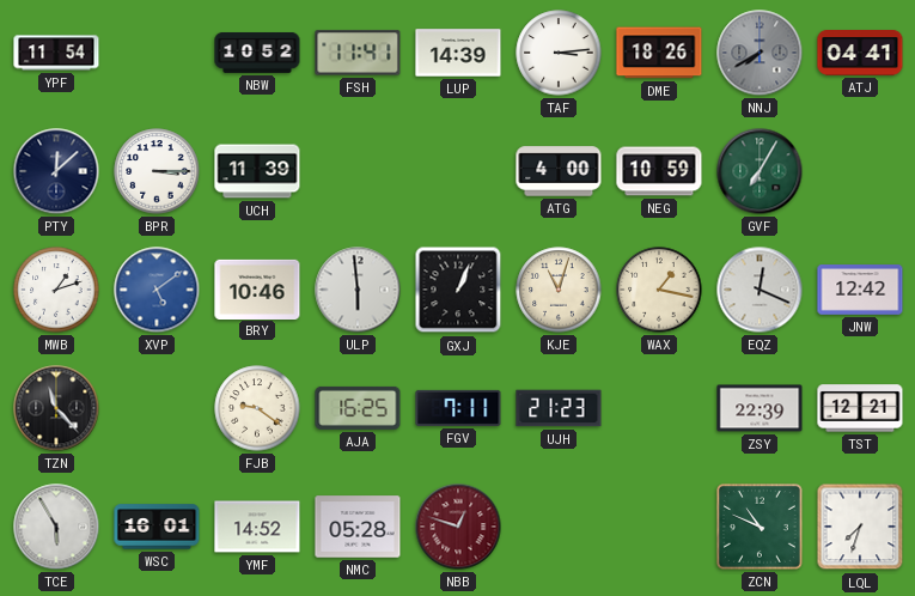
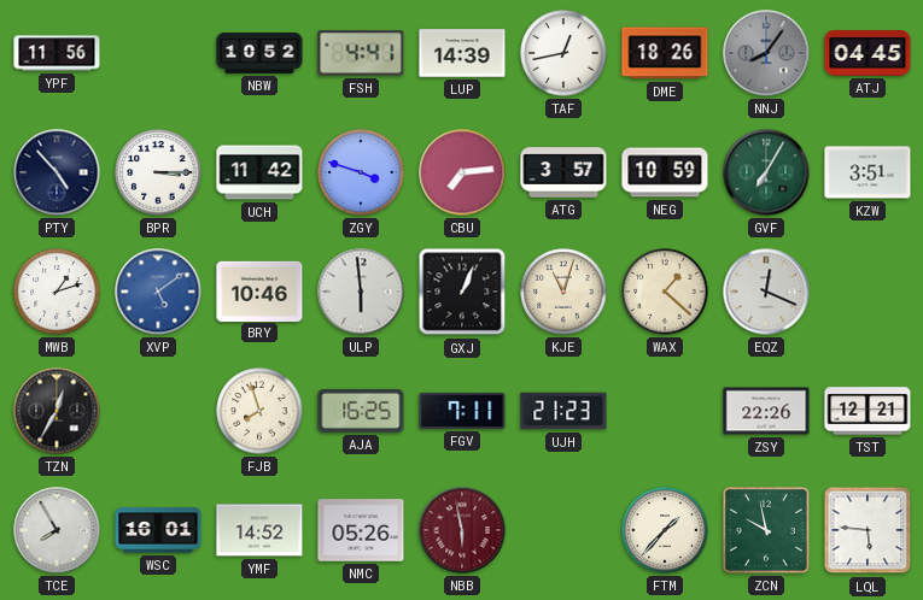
YPF: 11:54 -> 11:56
FSH: 11:41 -> 4:41
TAF: 3:14 -> 12:43
NNJ: 7:40 -> 8:06
ATJ: 04:41 -> 04:45
PTY: 12:08 -> 4:53
UCH: 11:39 -> 11:42
ZGY: none -> 3:48
CBU: none -> 7:14
ATG: 4:00 -> 3:57
KZW: none -> 3:51
WAX: 1:17 -> 1:22
JNW: 12:42 -> none
TZN: 11:23 -> 12:35
FJB: 9:21 -> 7:57
ZSY: 22:39 -> 22:26
TCE: 5:55 -> 7:55
NMC: 05:28 -> 05:26
NBB: 12:48 -> 5:58
FTM: none -> 1:37
ZCN: 10:49 -> 9:58
LQL: 7:33 -> 5:46
